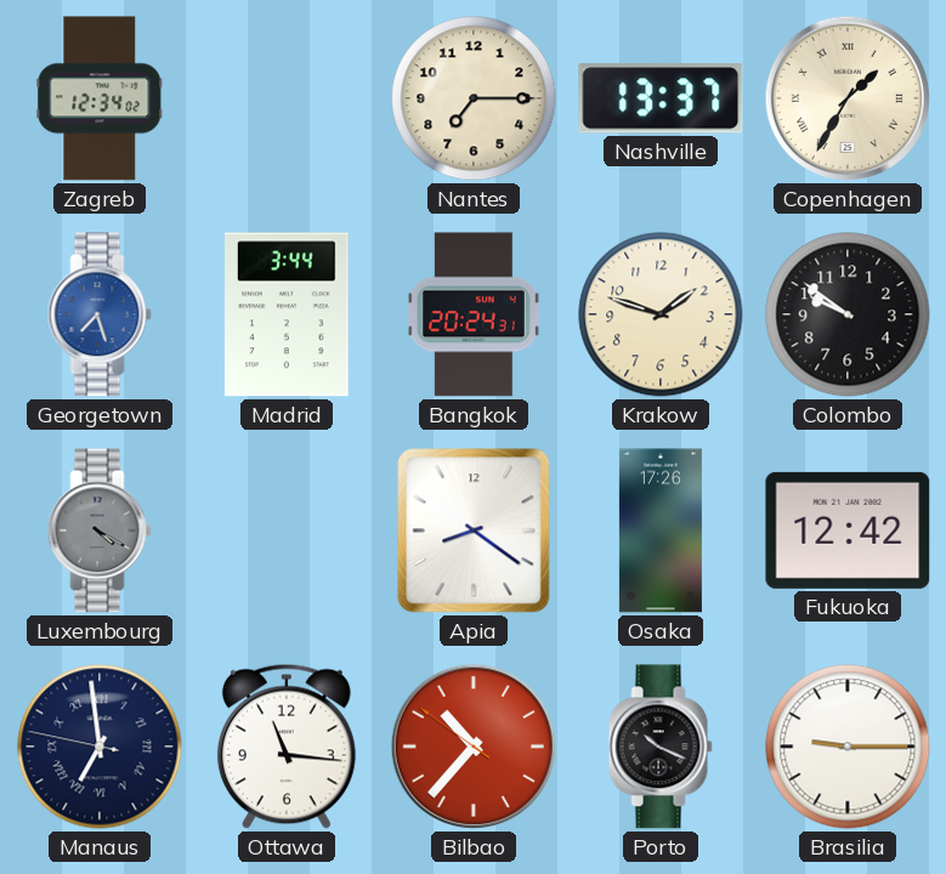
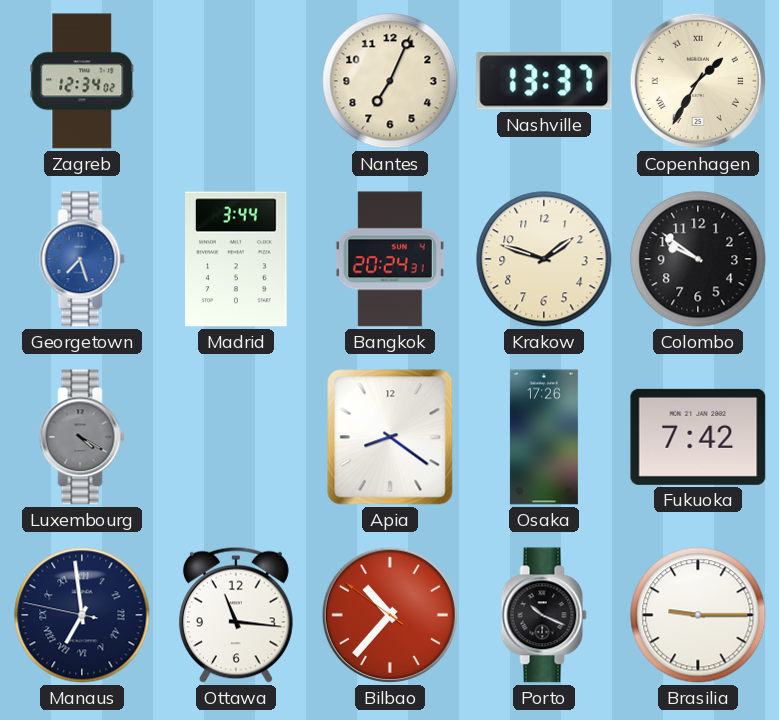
Nantes: 7:15 -> 7:04
Fukuoka: 12:42 -> 7:42
